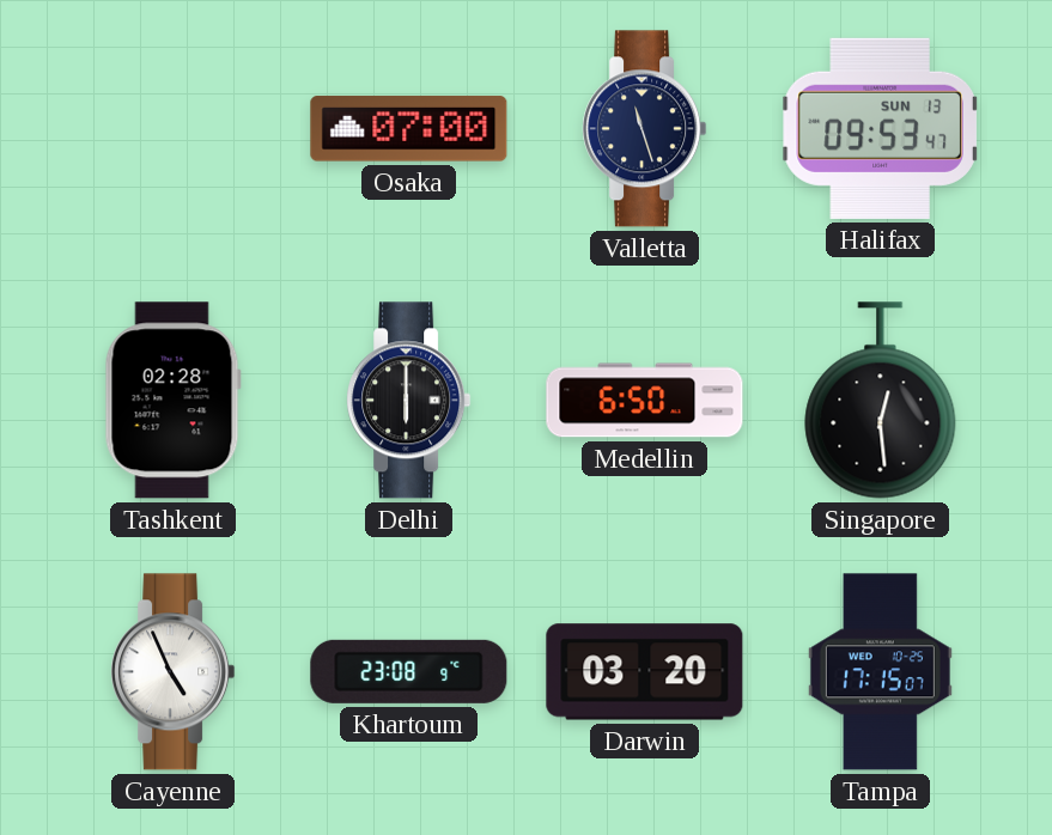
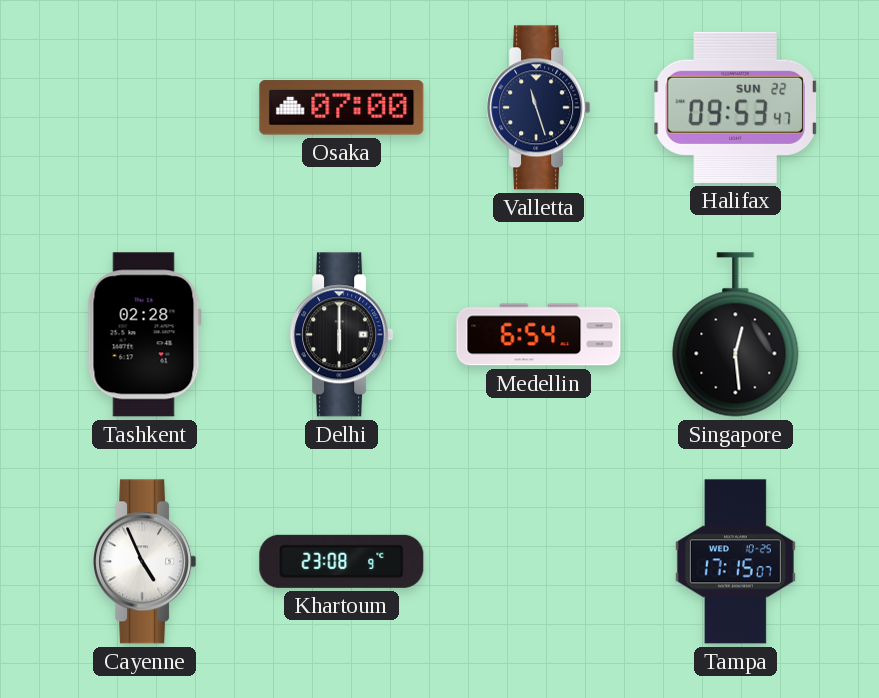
Halifax date: SUN 13 -> SUN 22
Medellin: 6:50 -> 6:54
Darwin: 03:20 -> none
